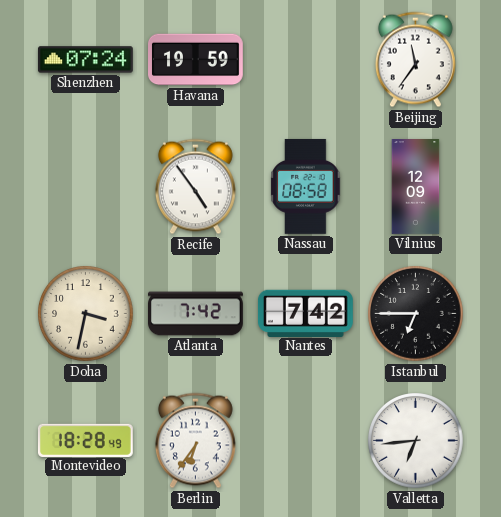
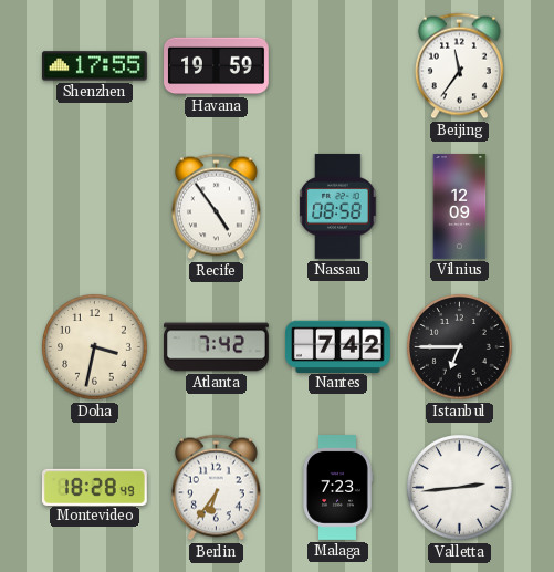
Shenzhen: 07:24 -> 17:55
Malaga: none -> 7:23
Valletta: 6:44 -> 2:44
